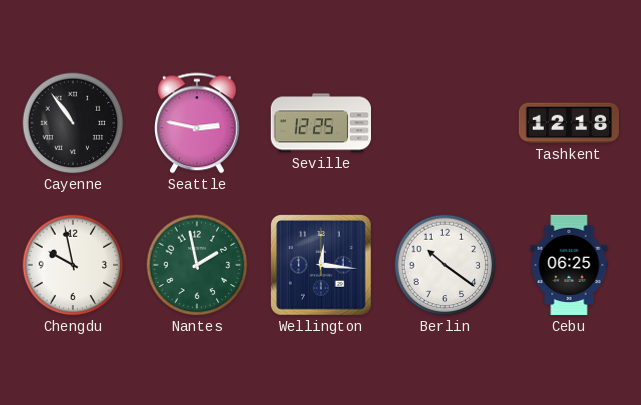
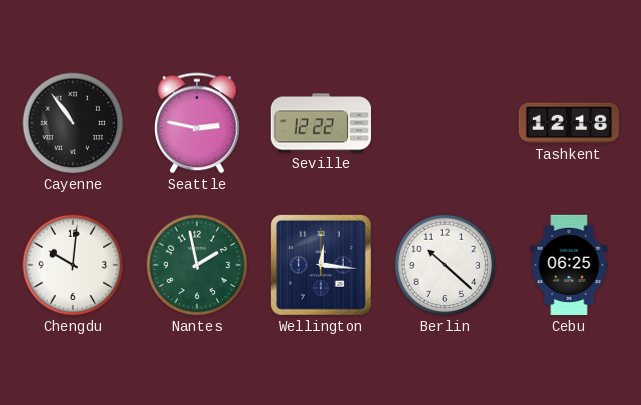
Seville: 12:25 -> 12:22
Chengdu: 9:58 -> 10:01
Berlin: 10:21 -> 10:22
